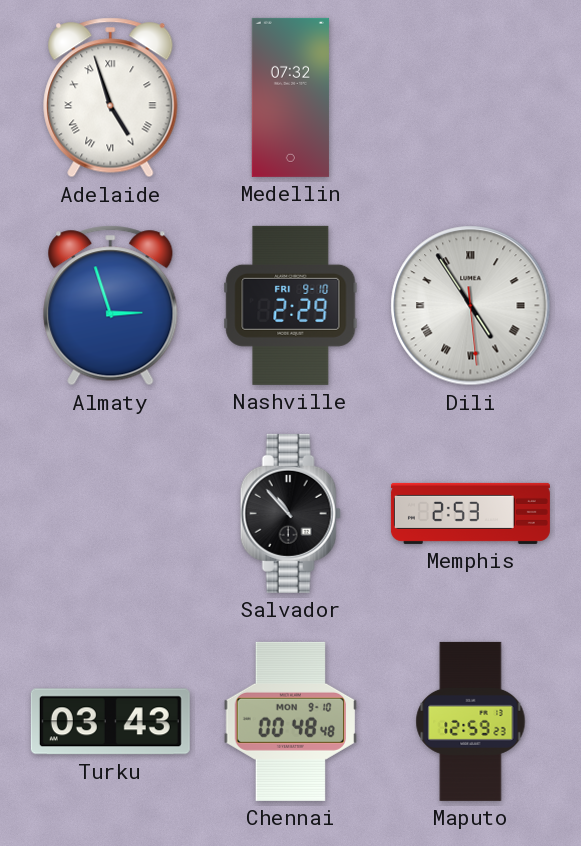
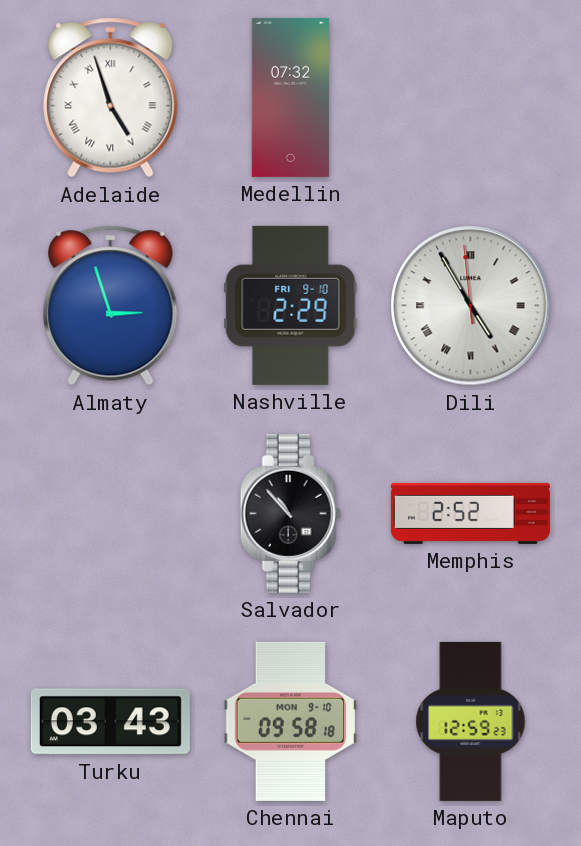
Dili: 4:54:29 -> 4:54:59
Memphis: 2:53 -> 2:52
Chennai: 00:48 -> 09:58
